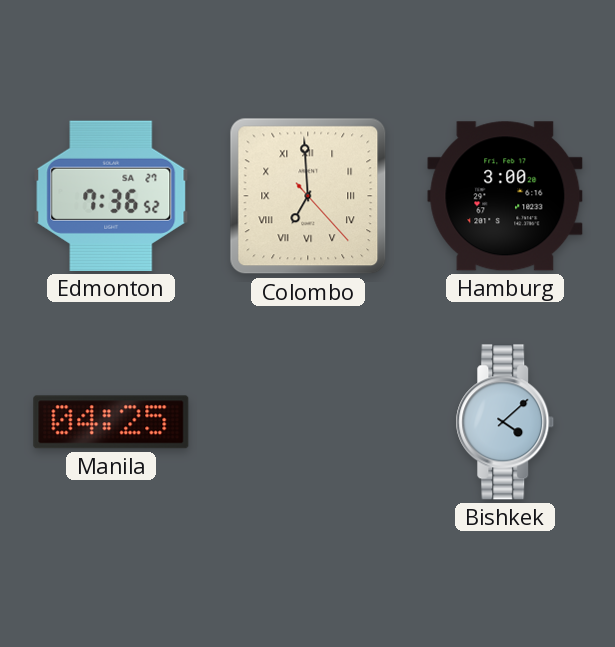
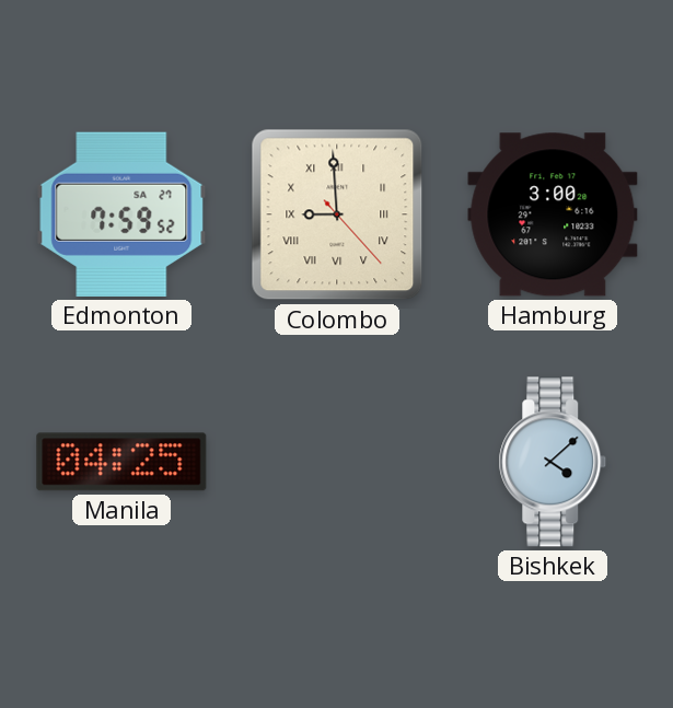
Edmonton: 7:36 -> 7:59
Colombo: 6:59 -> 8:59
